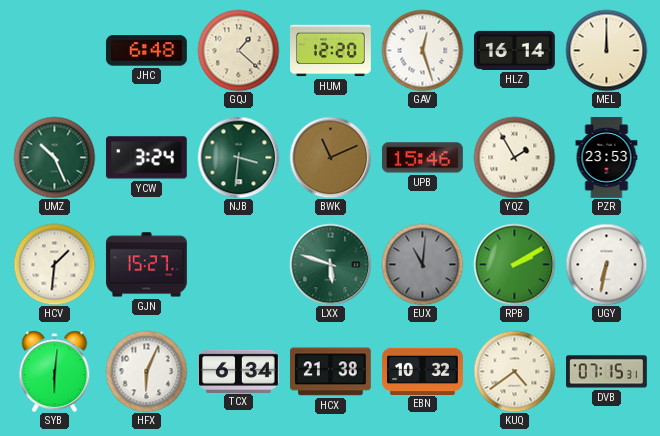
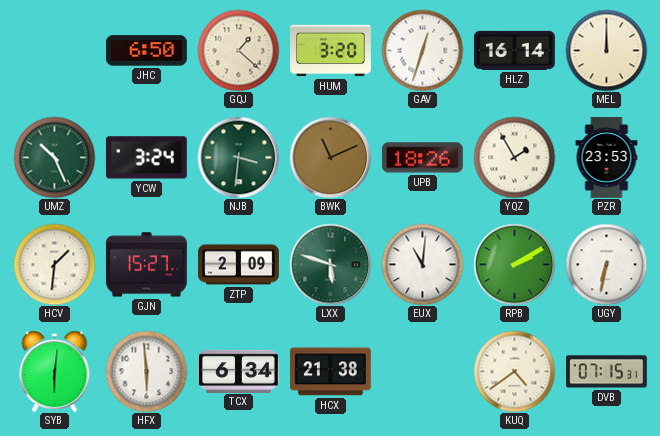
JHC: 6:48 -> 6:50
HUM: 12:20 -> 3:20
GAV: 12:27 -> 12:33
UPB: 15:46 -> 18:26
ZTP: none -> 2:09
EUX dial: grey -> white
HFX: 6:04 -> 5:59
EBN: 10:32 -> none
